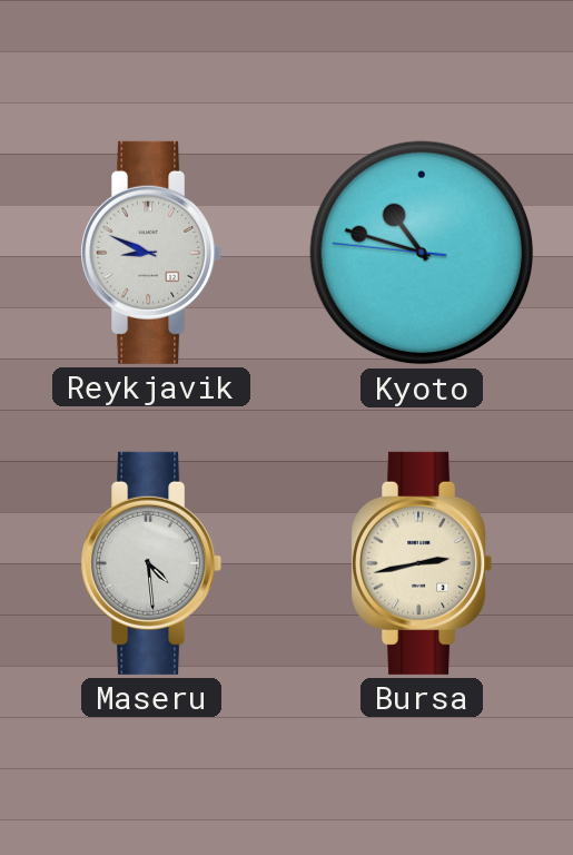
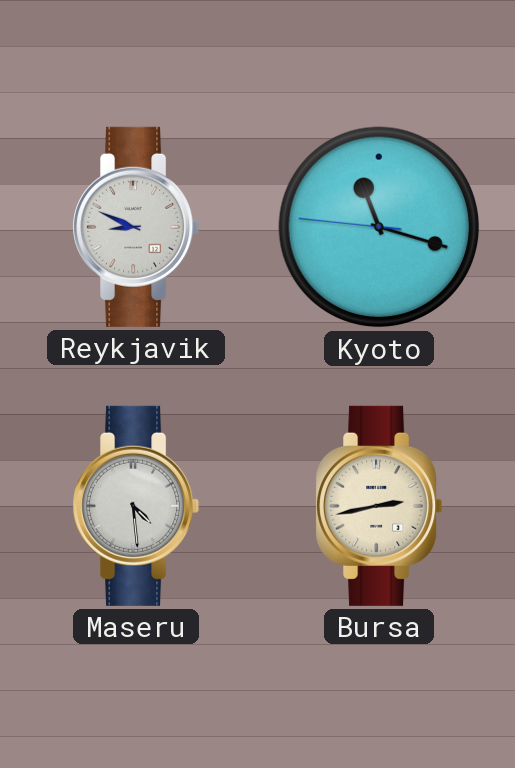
Kyoto: 10:47 -> 11:17
